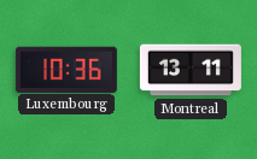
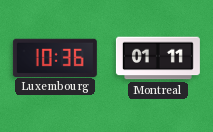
Montreal: 13:11 -> 01:11
